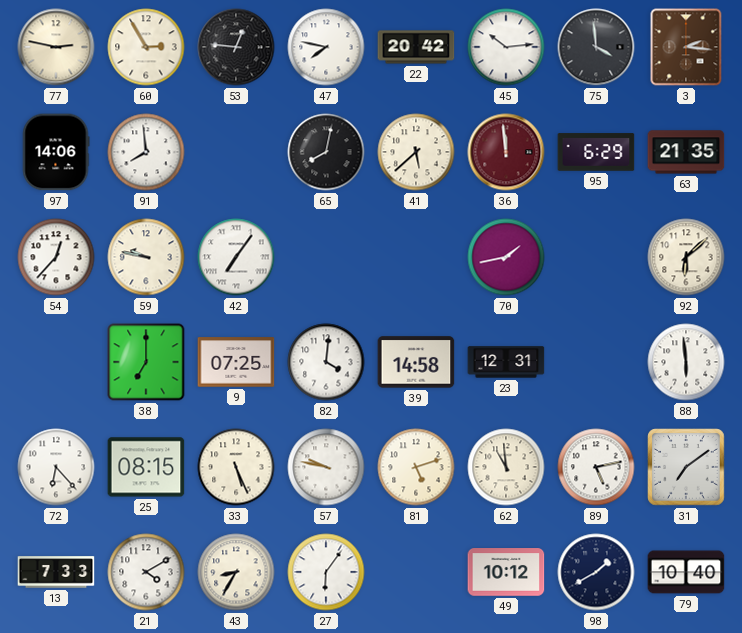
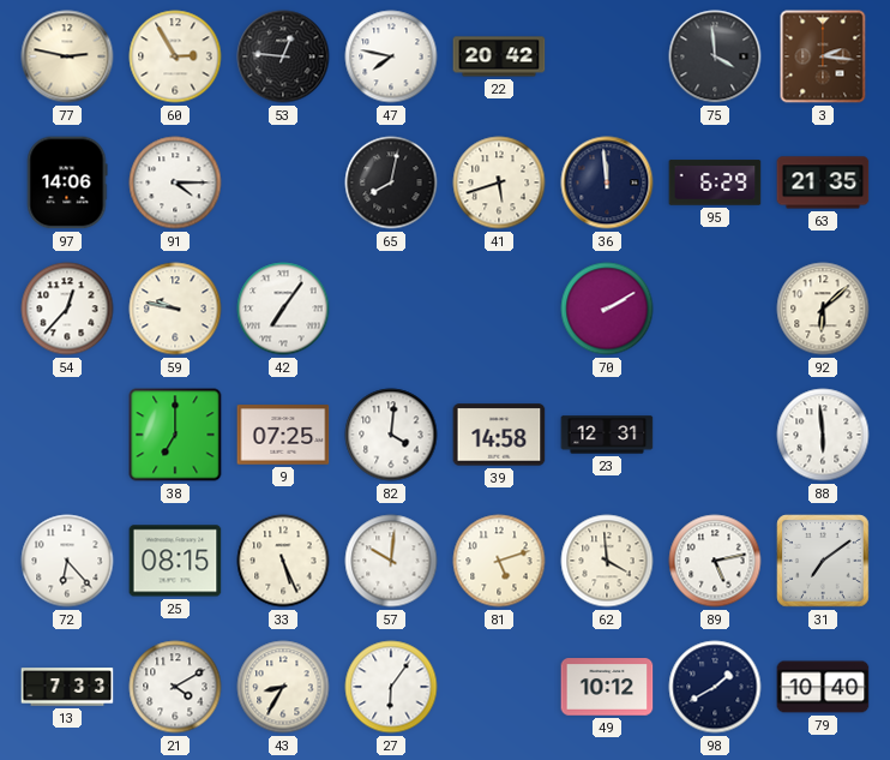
45: 10:14 -> none
91: 7:59 -> 4:15
41: 5:38 -> 5:42
36 dial: burgundy -> navy
70: 1:43 -> 2:10
57: 9:47 -> 10:01
62: 10:59 -> 3:59
